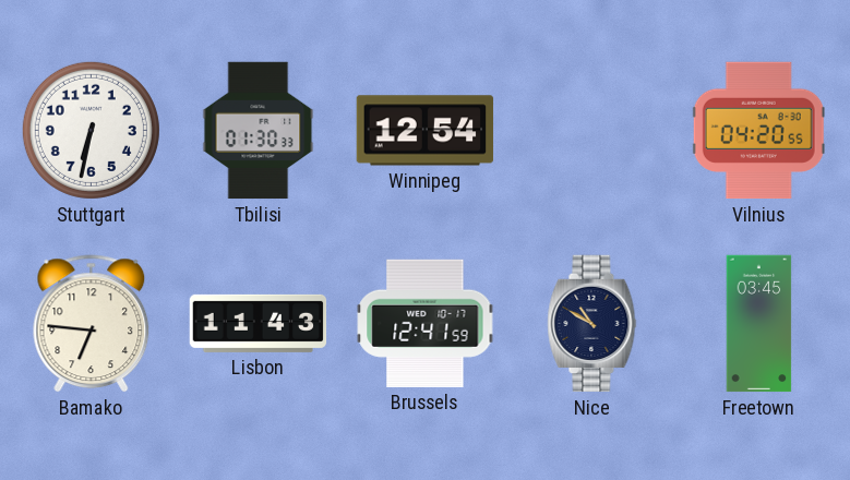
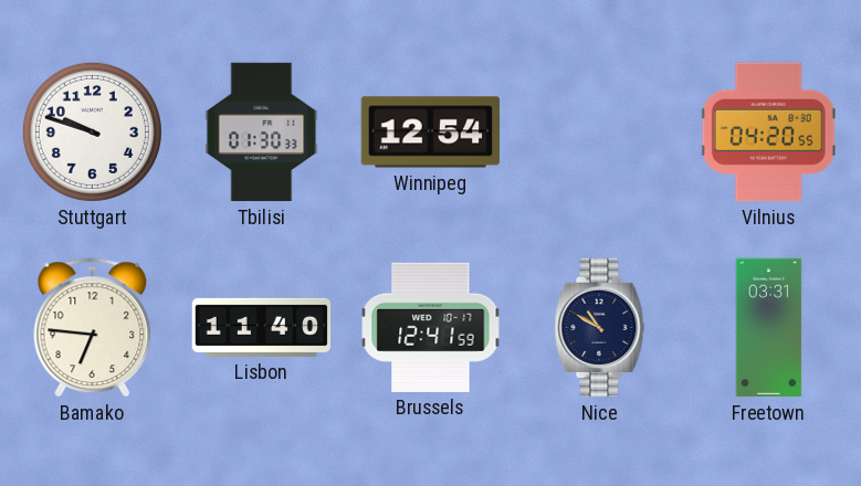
Stuttgart: 6:32 -> 9:48
Lisbon: 11:43 -> 11:40
Freetown: 03:45 -> 03:31
